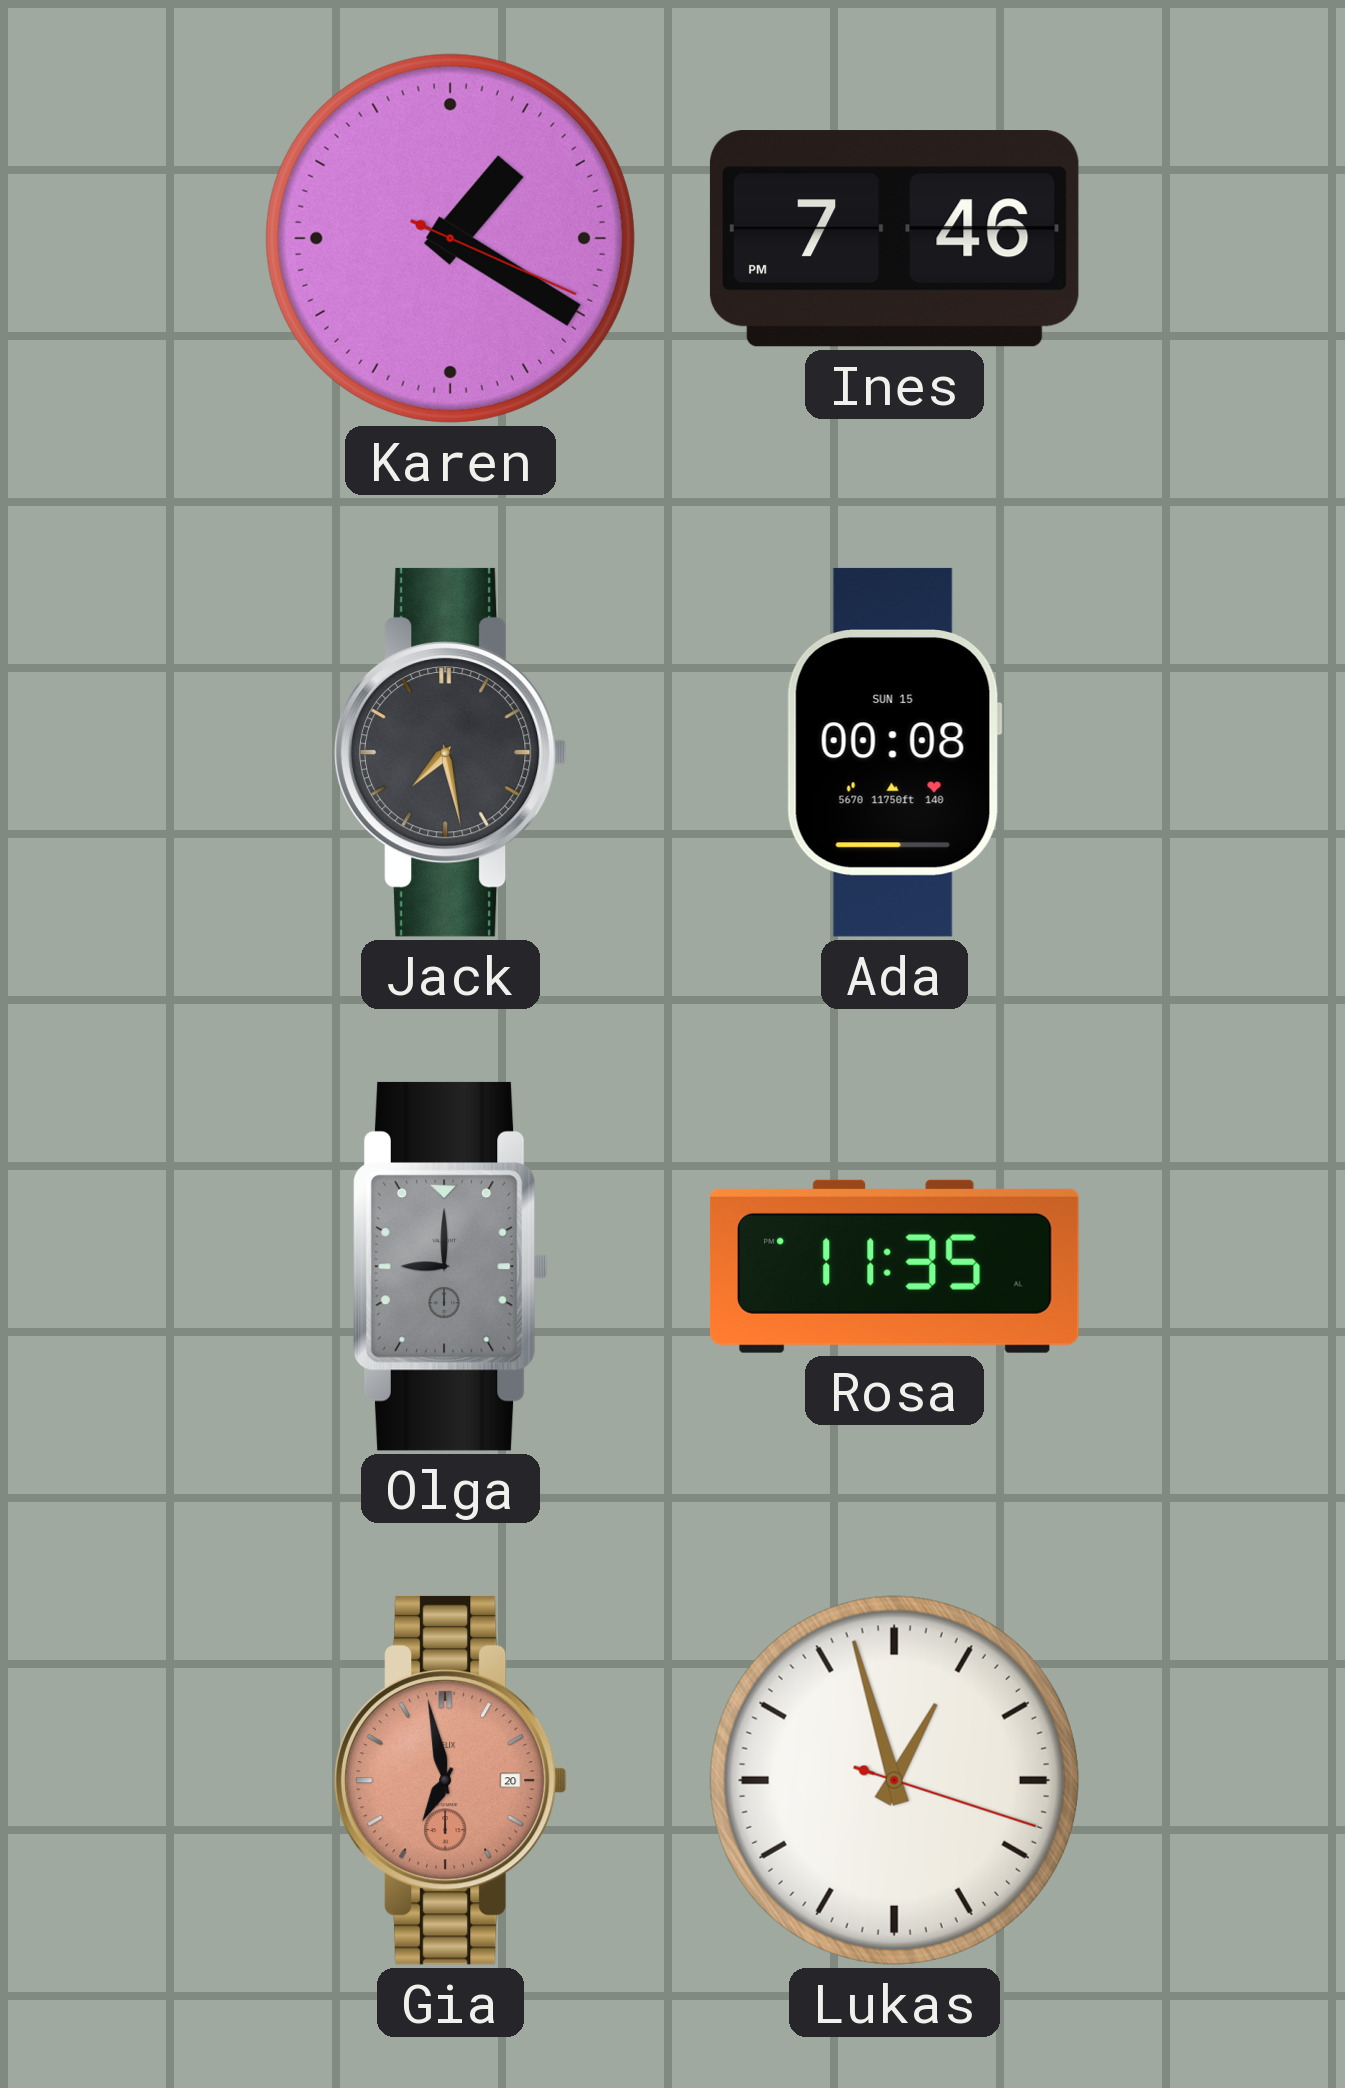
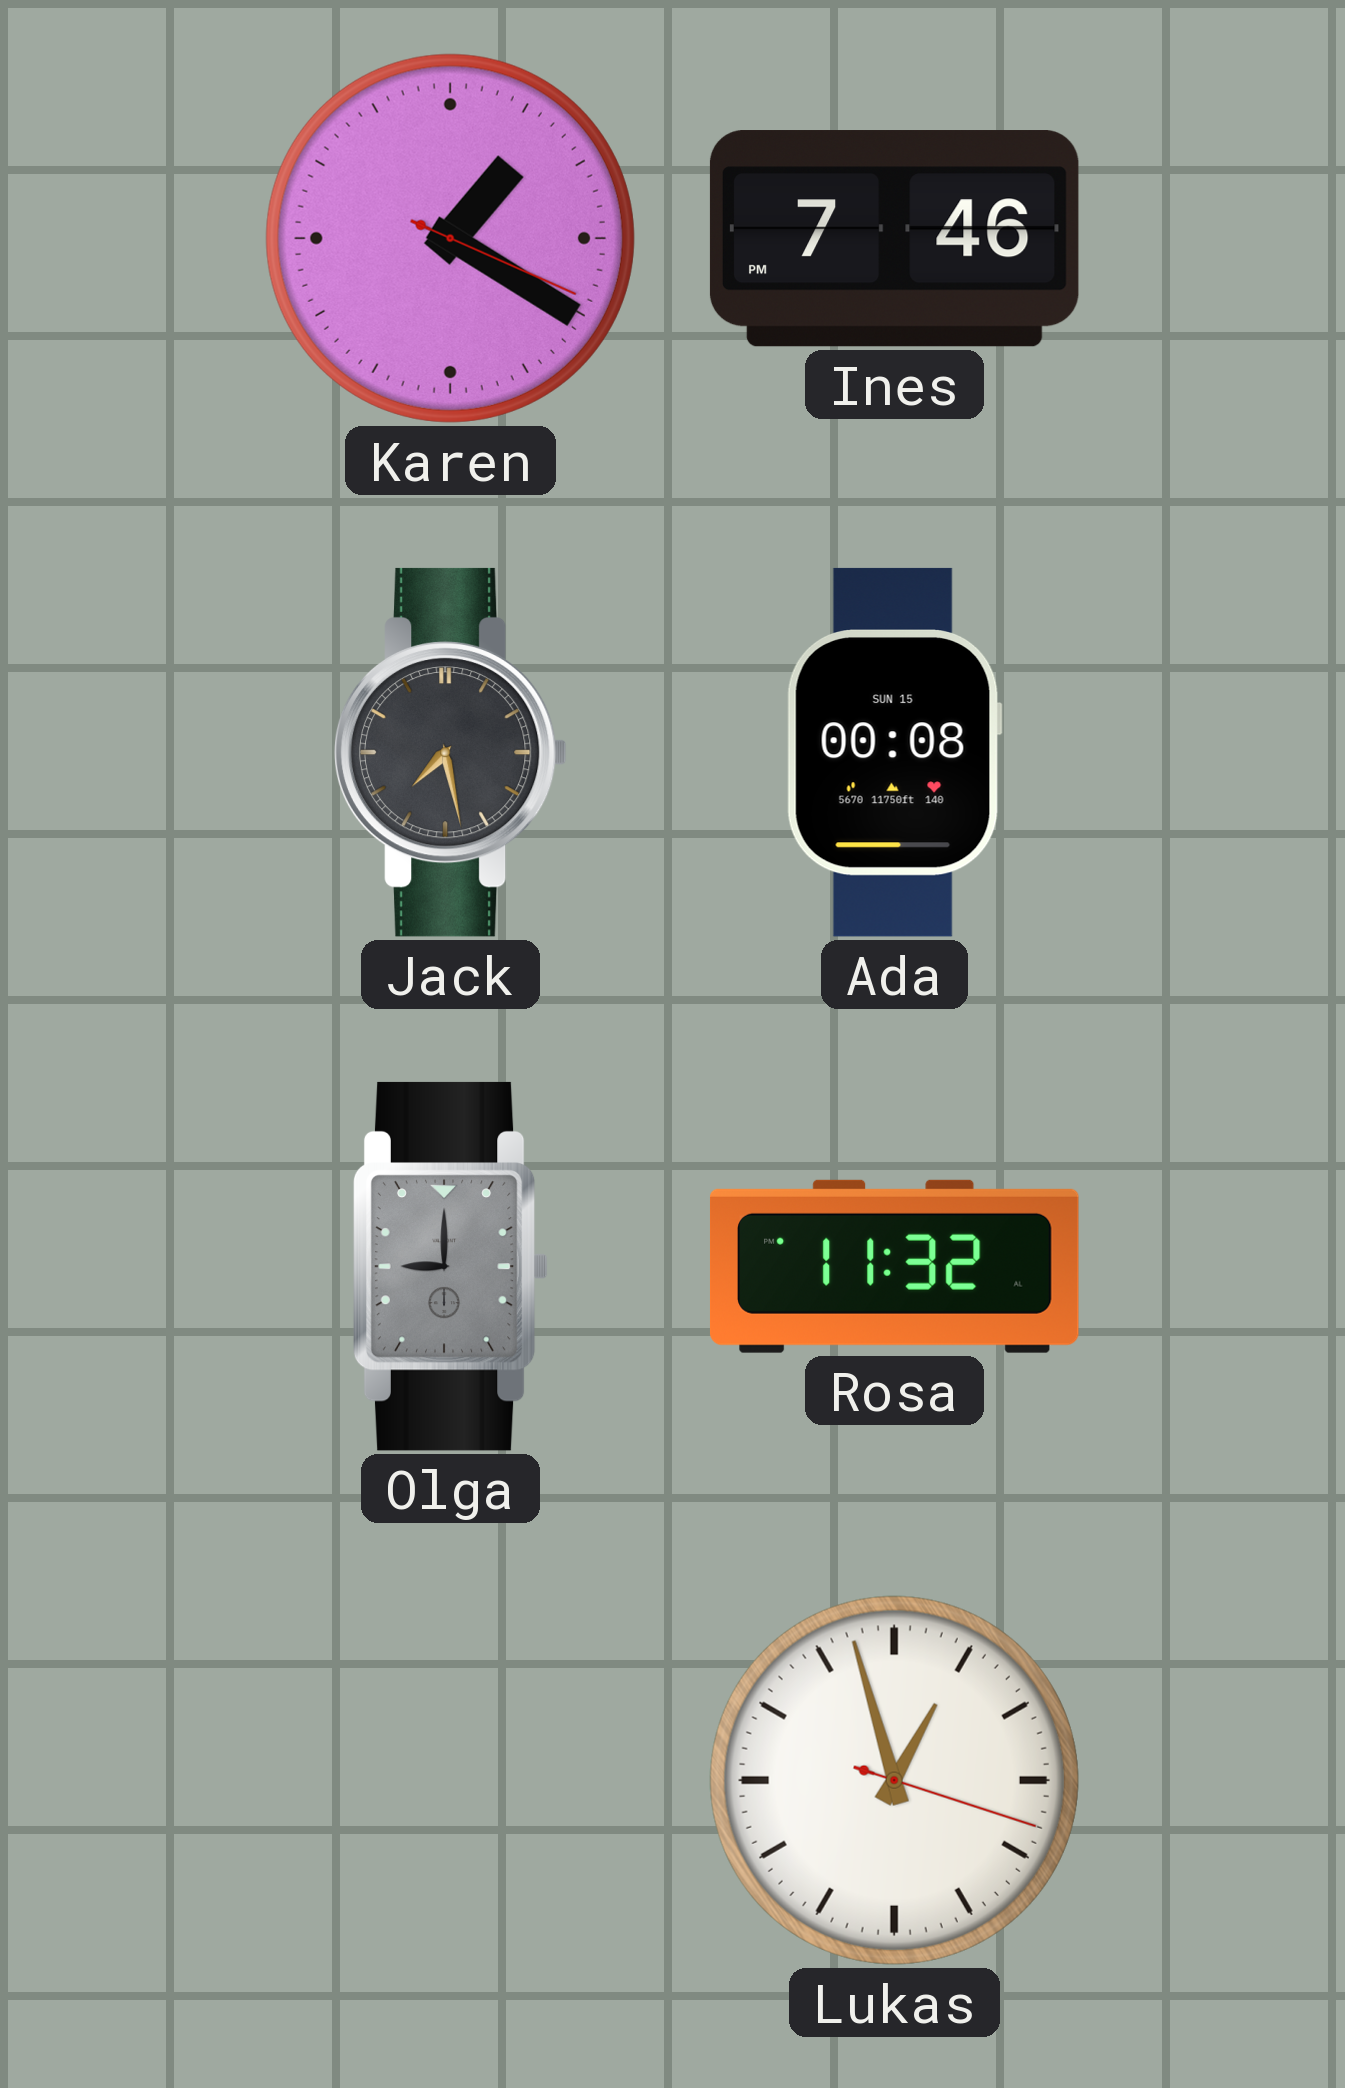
Rosa: 11:35 -> 11:32
Gia: 6:58 -> none
